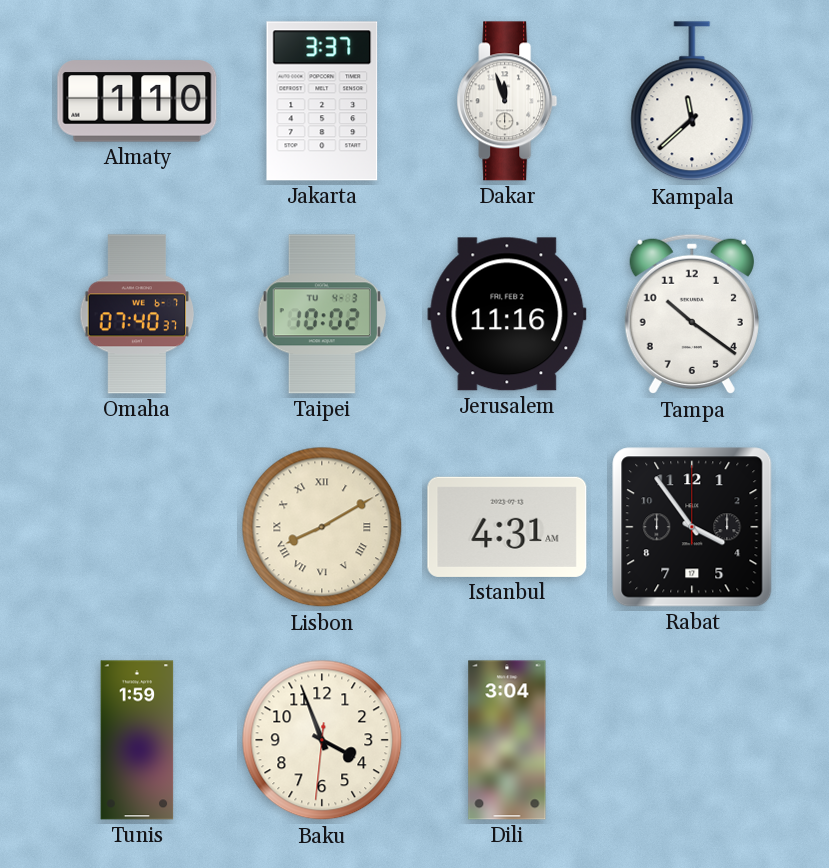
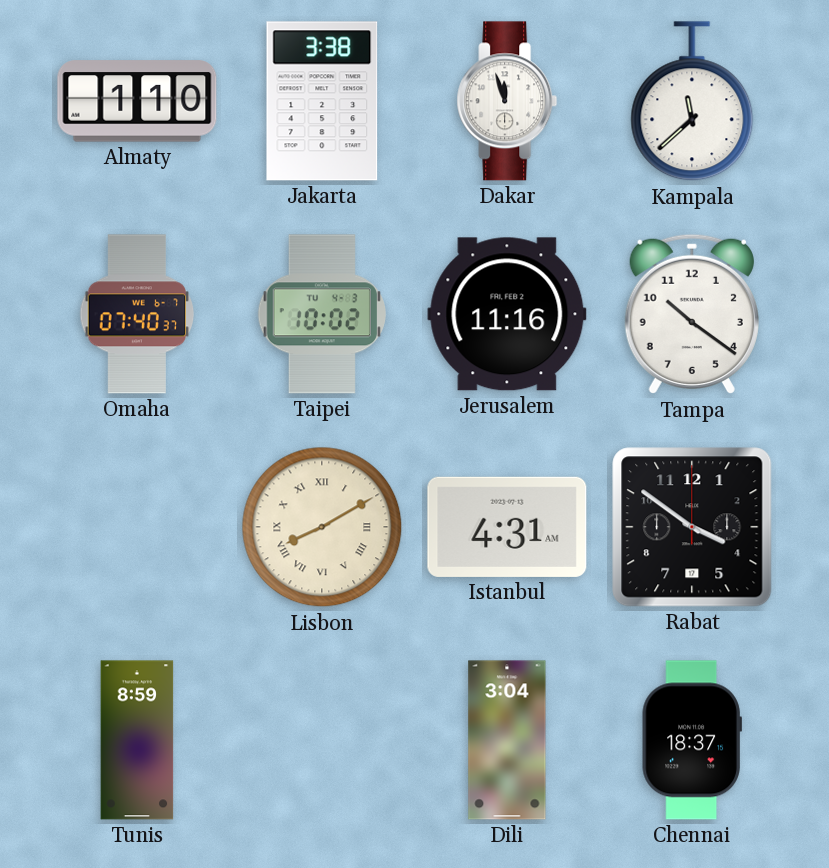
Jakarta: 3:37 -> 3:38
Rabat: 3:54 -> 3:51
Tunis: 1:59 -> 8:59
Baku: 3:56 -> none
Chennai: none -> 18:37
